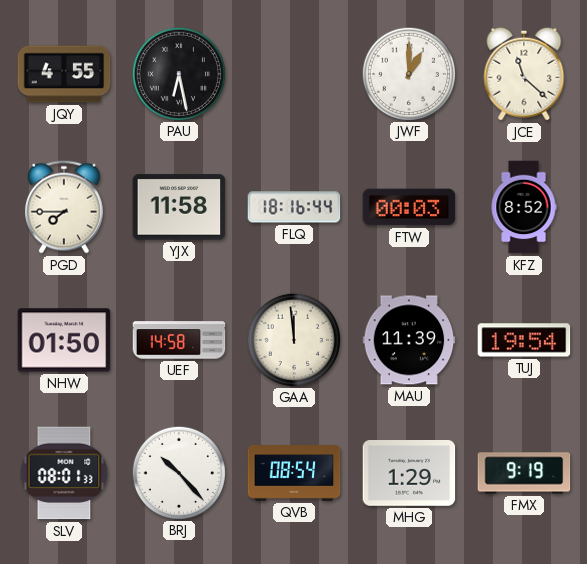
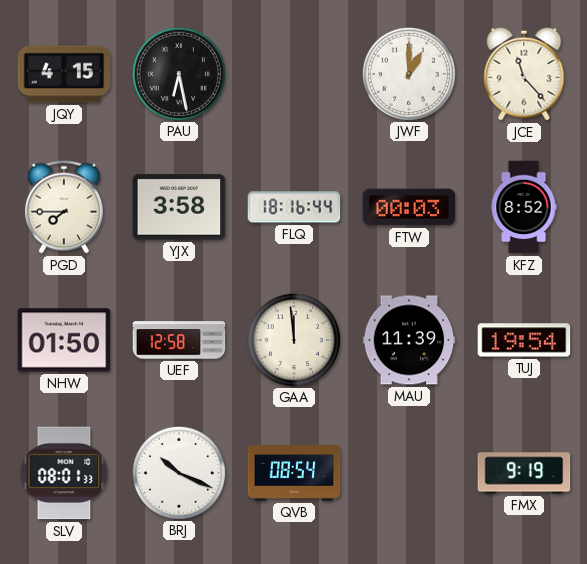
JQY: 4:55 -> 4:15
JCE: 11:22 -> 11:23
YJX: 11:58 -> 3:58
UEF: 14:58 -> 12:58
BRJ: 10:23 -> 10:19
MHG: 1:29 -> none
